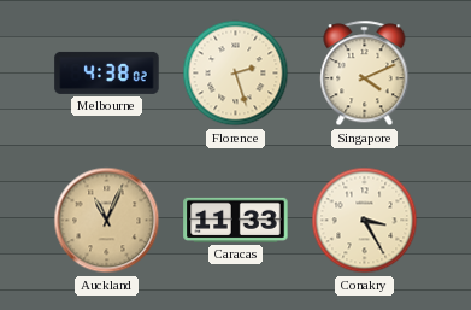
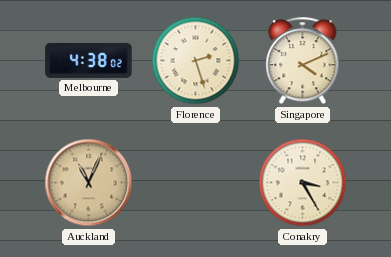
Caracas: 11:33 -> none
